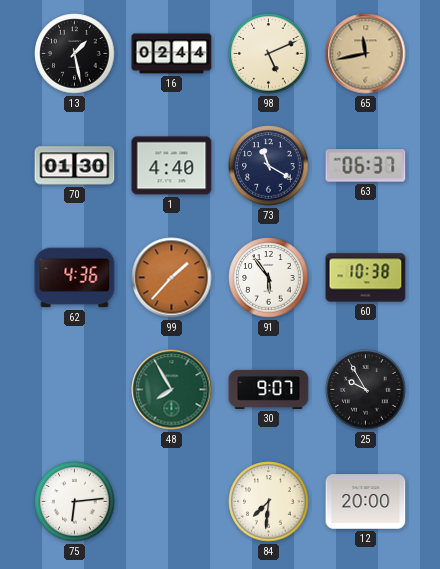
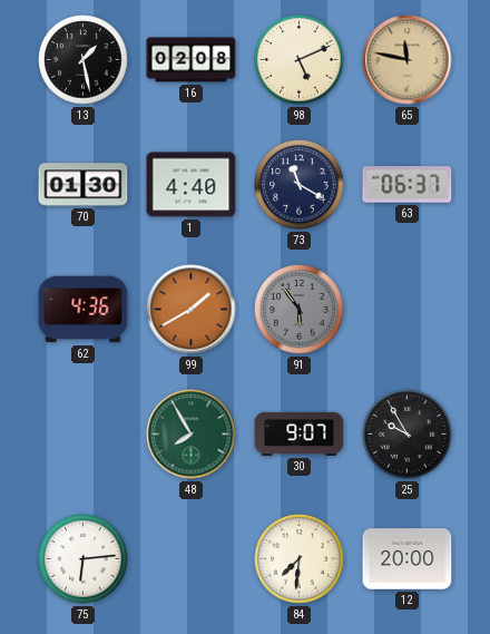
16: 02:44 -> 02:08
65: 11:43 -> 11:47
99: 1:37 -> 1:40
91 dial: white -> grey
60: 10:38 -> none
